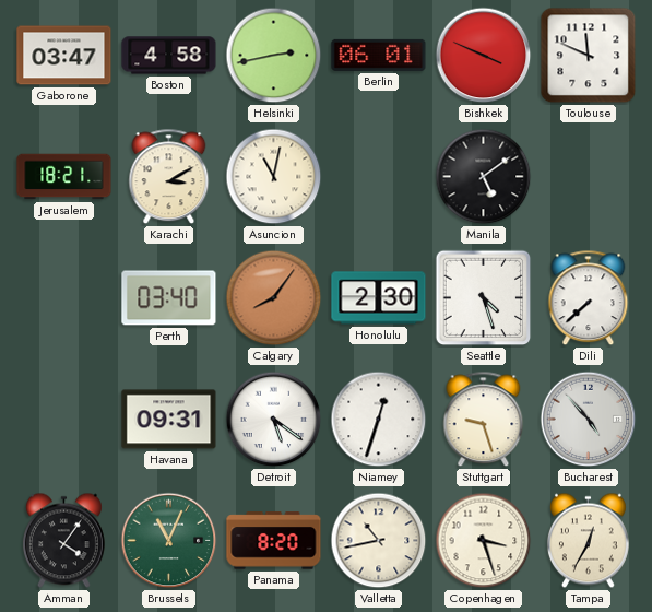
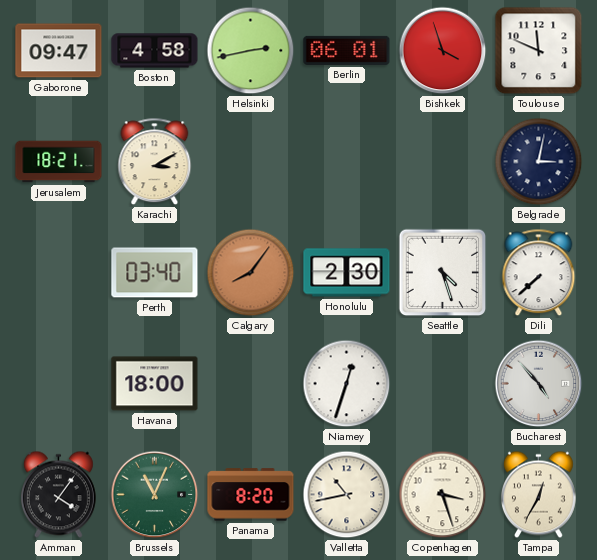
Gaborone: 03:47 -> 09:47
Bishkek: 3:49 -> 3:57
Asuncion: 11:02 -> none
Manila: 5:09 -> none
Belgrade: none -> 3:02
Havana: 09:31 -> 18:00
Detroit: 5:21 -> none
Stuttgart: 9:27 -> none
